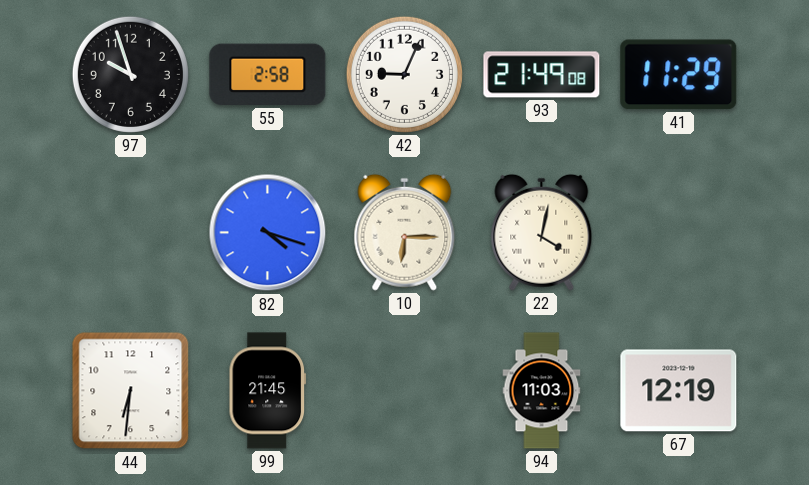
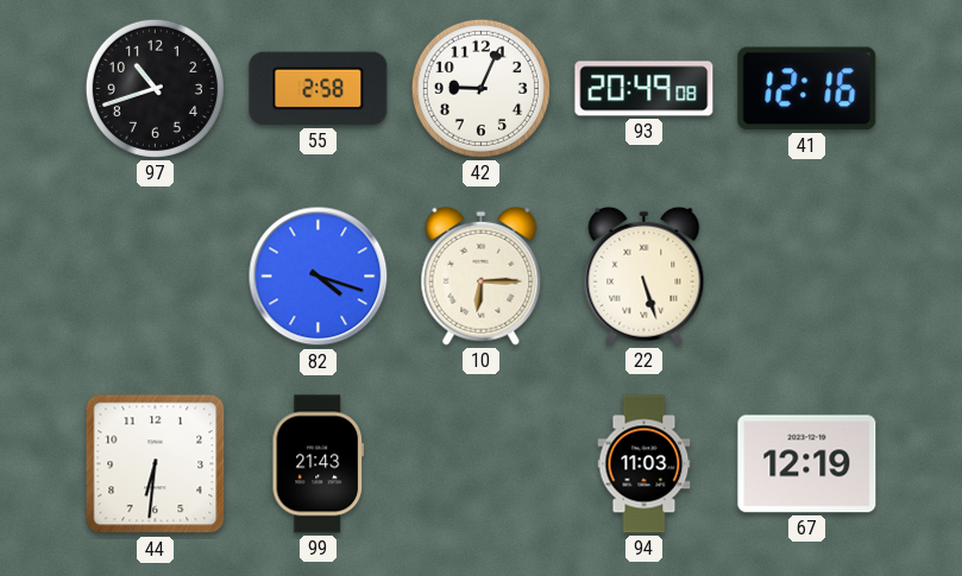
97: 9:57 -> 10:42
93: 21:49 -> 20:49
41: 11:29 -> 12:16
22: 4:02 -> 5:27
99: 21:45 -> 21:43
